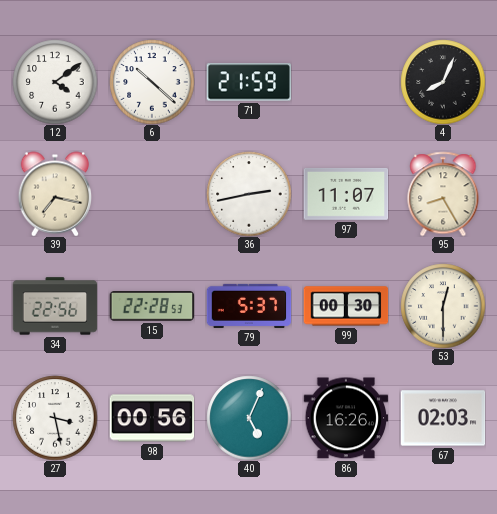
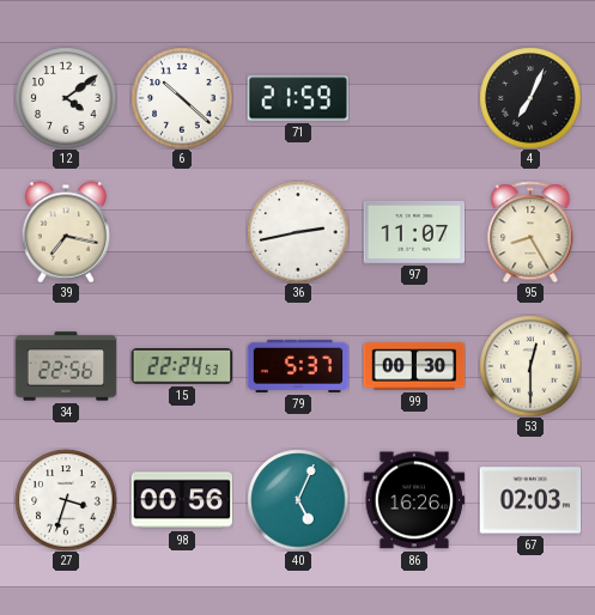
4: 8:04 -> 7:04
15: 22:28 -> 22:24
27: 3:28 -> 3:33
